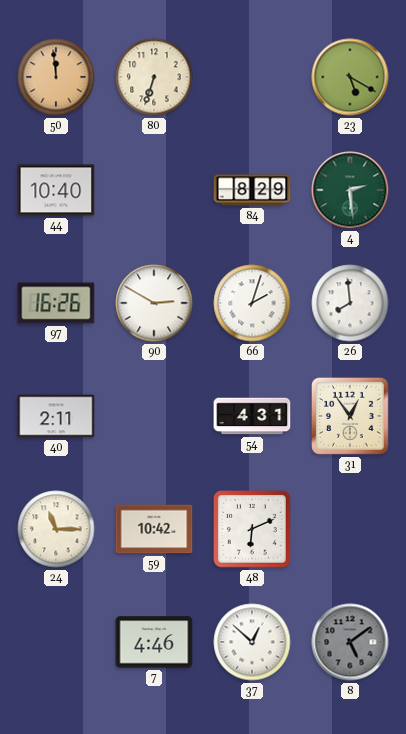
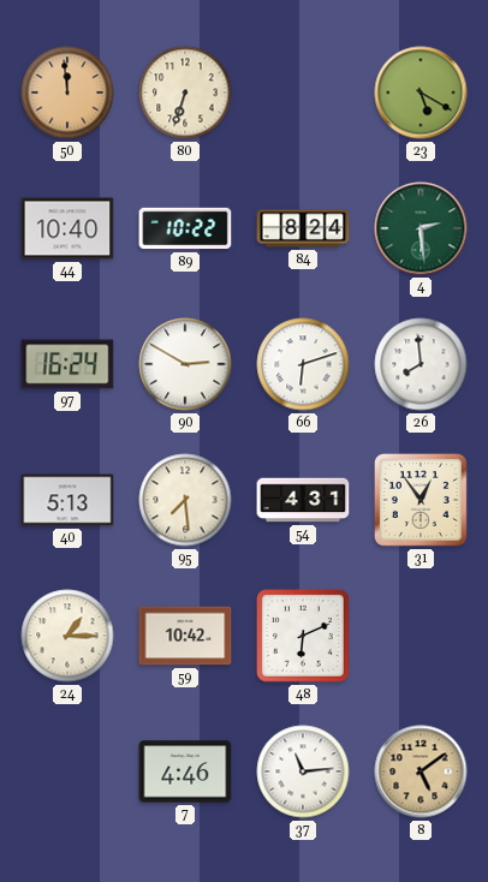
89: none -> 10:22
84: 8:29 -> 8:24
97: 16:26 -> 16:24
66: 2:03 -> 6:12
40: 2:11 -> 5:13
95: none -> 7:29
24: 11:15 -> 1:15
37: 12:52 -> 11:14
8 dial: grey -> champagne
